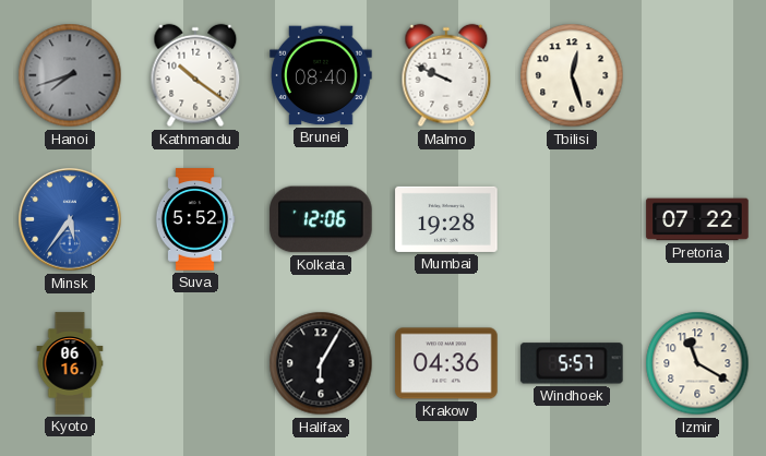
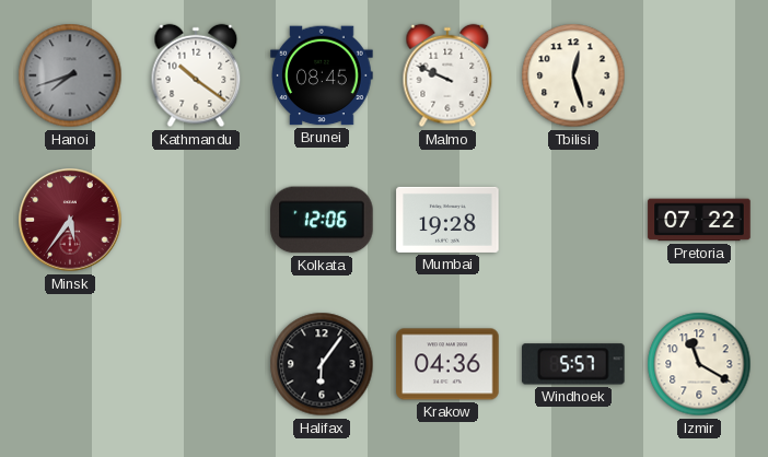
Brunei: 08:40 -> 08:45
Minsk dial: blue -> burgundy
Suva: 5:52 -> none
Kyoto: 06:16 -> none
Halifax: 6:05 -> 6:06
